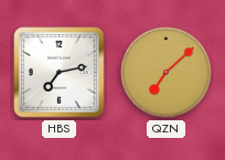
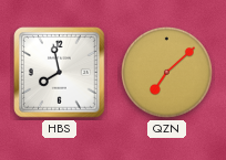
HBS: 7:13 -> 7:58
